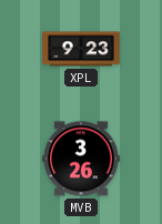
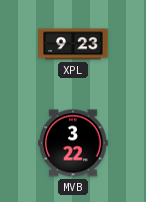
MVB: 3:26 -> 3:22
